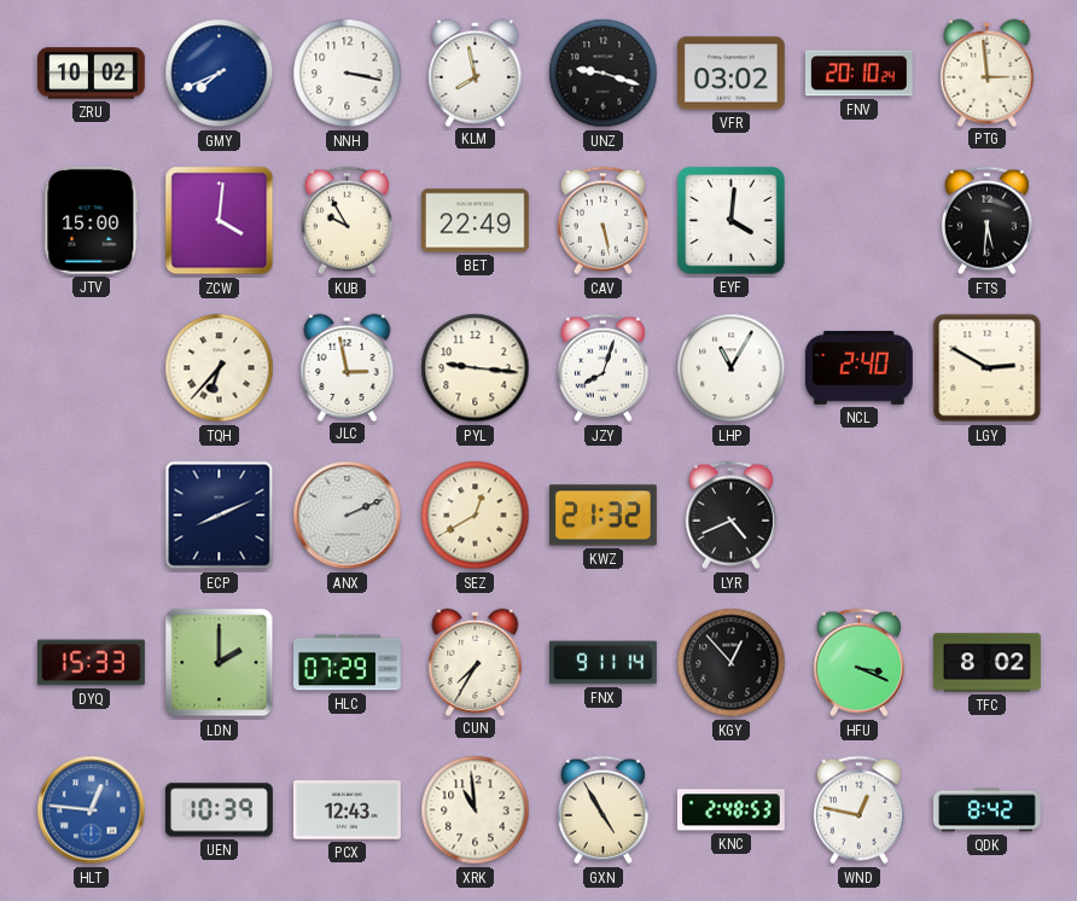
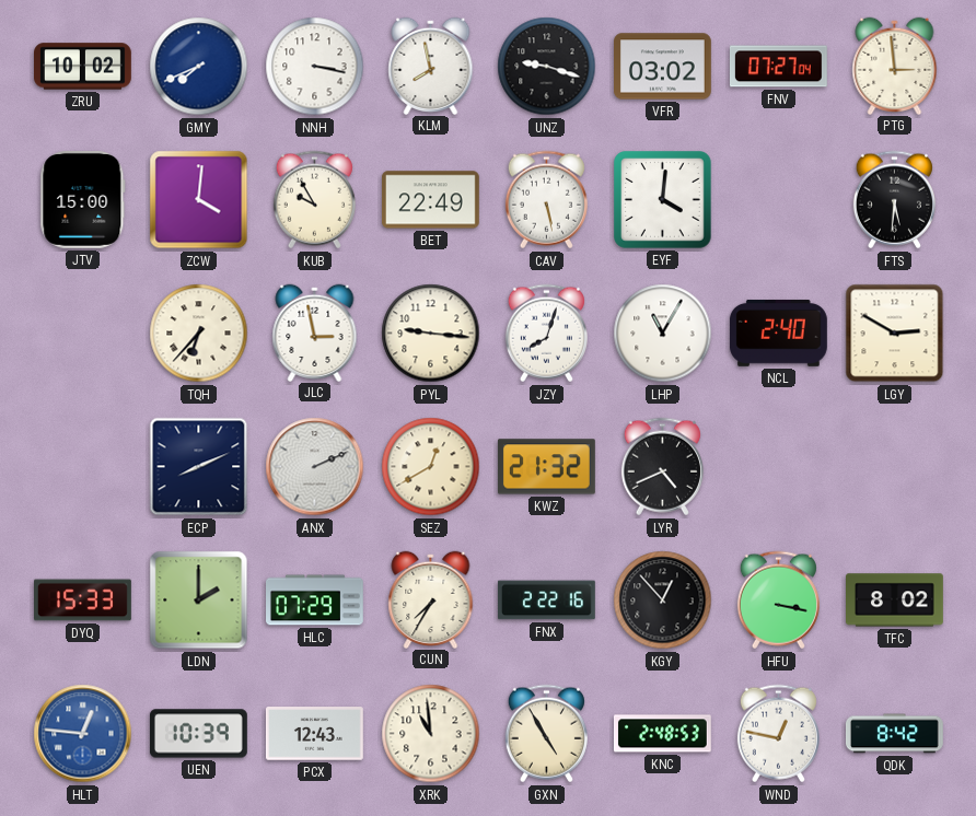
FNV: 20:10 -> 07:27
FNX: 9:11 -> 2:22
HFU: 3:19 -> 3:17
